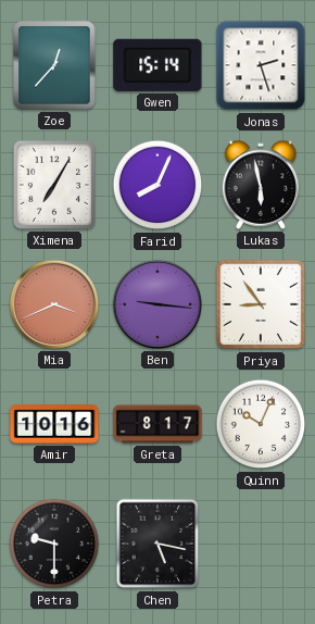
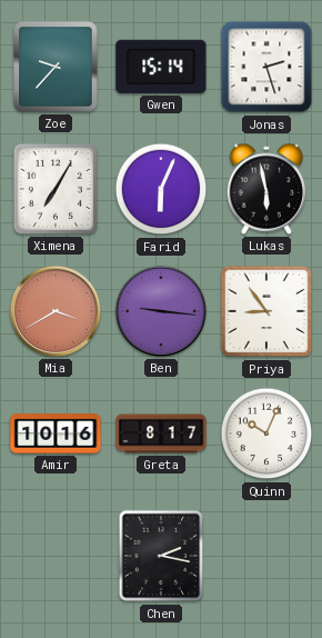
Zoe: 12:37 -> 9:37
Farid: 8:04 -> 6:04
Mia: 3:41 -> 3:40
Petra: 9:30 -> none
Chen: 5:17 -> 2:17
